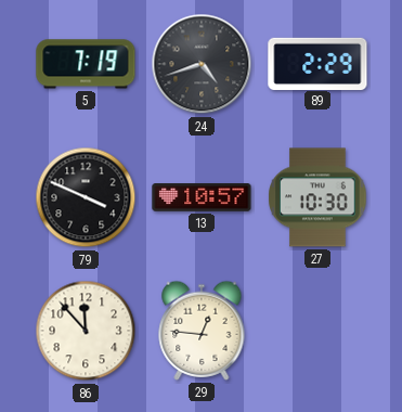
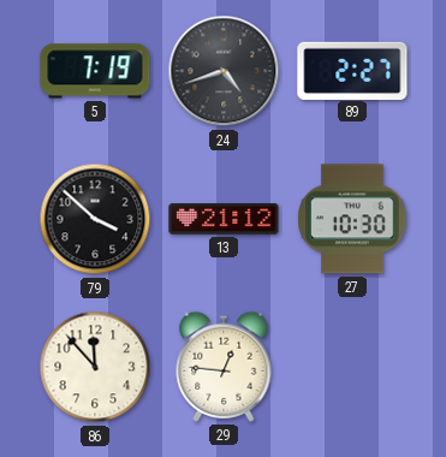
89: 2:29 -> 2:27
79: 3:49 -> 3:52
13: 10:57 -> 21:12
